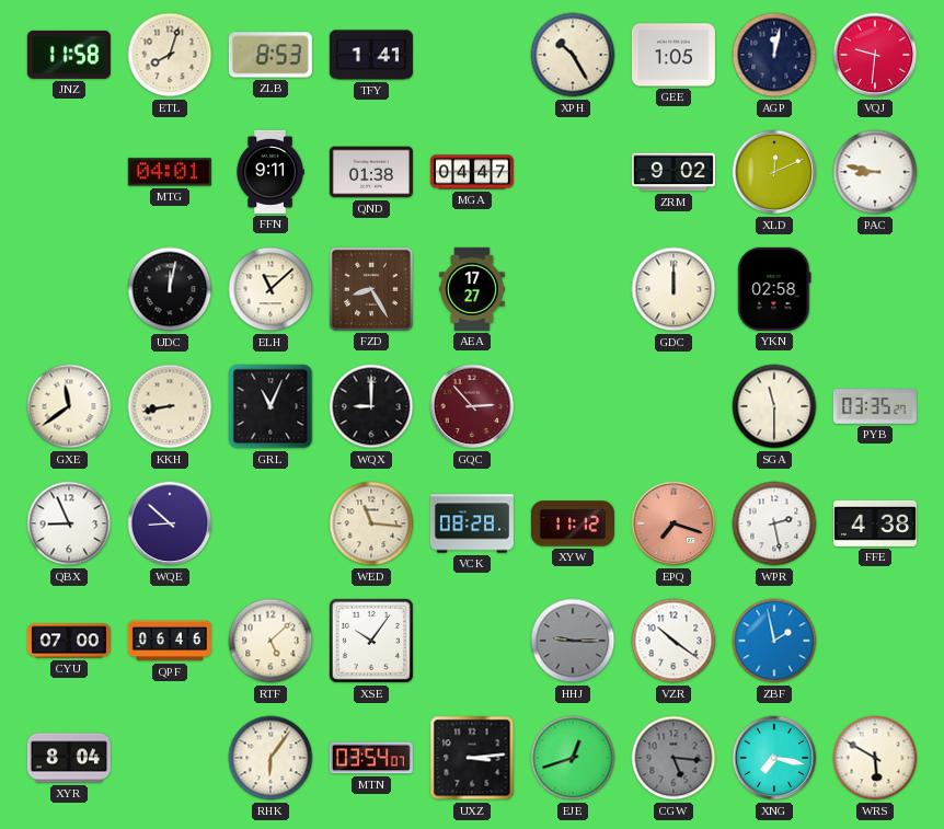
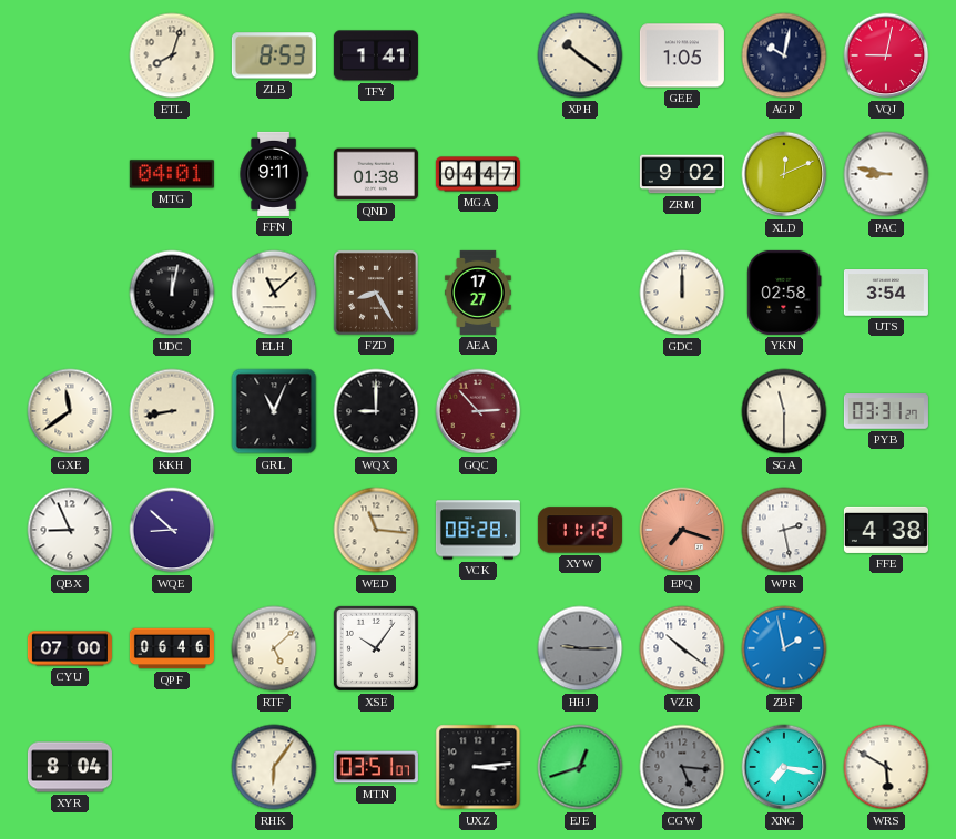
JNZ: 11:58 -> none
XPH: 10:25 -> 10:21
AGP: 12:02 -> 10:02
VQJ: 9:31 -> 9:02
UTS: none -> 3:54
PYB: 03:35 -> 03:31
MTN: 03:54 -> 03:51
